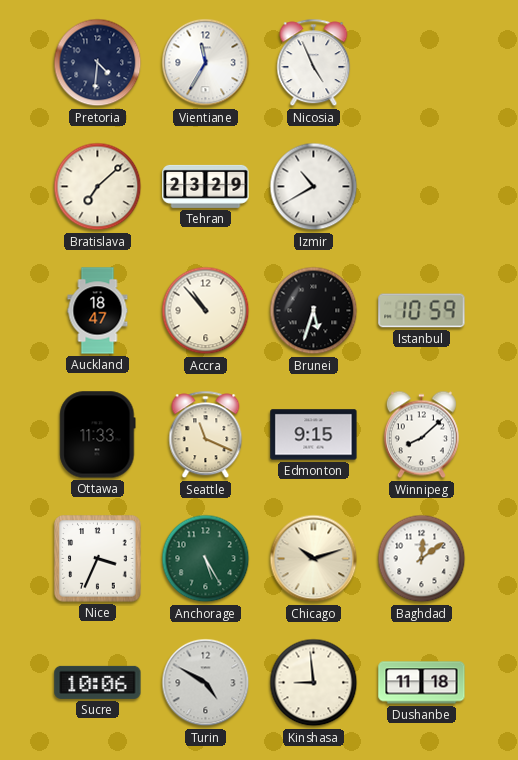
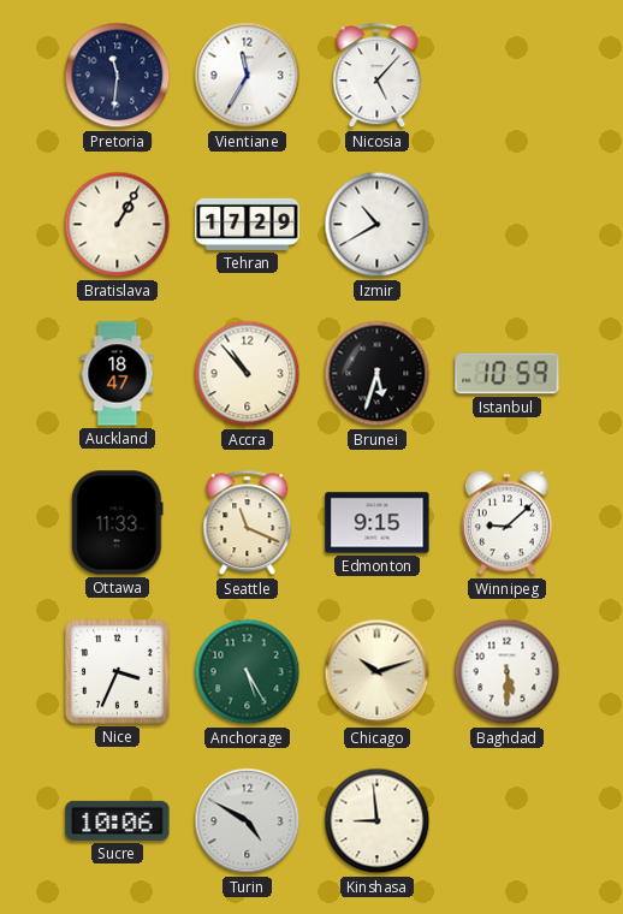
Pretoria: 4:31 -> 11:31
Nicosia: 4:56 -> 5:07
Bratislava: 7:08 -> 1:05
Tehran: 23:29 -> 17:29
Winnipeg: 8:08 -> 9:08
Baghdad: 12:09 -> 5:30
Dushanbe: 11:18 -> none
